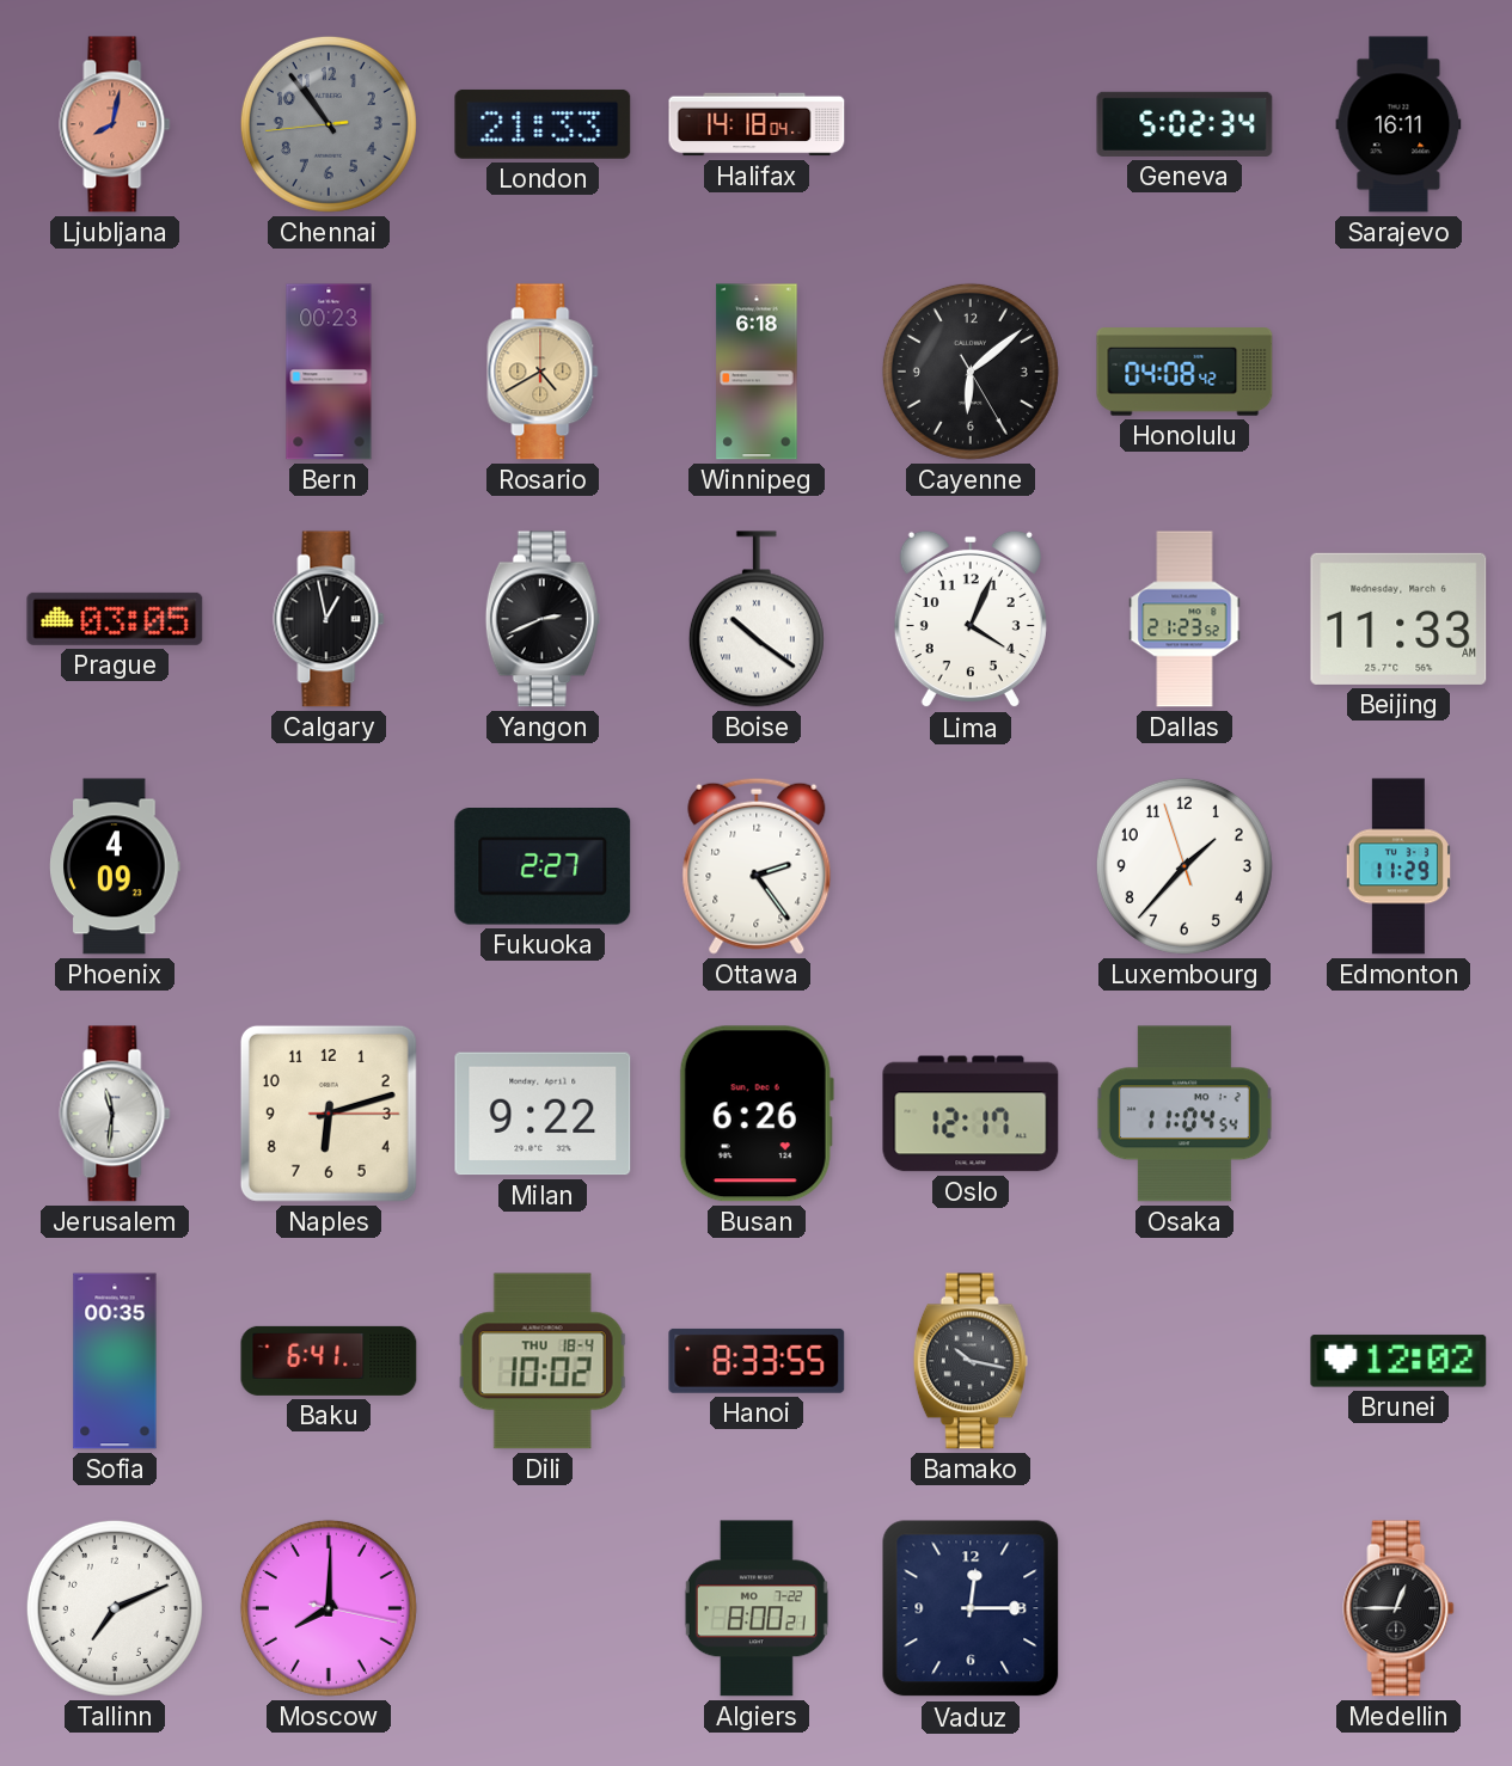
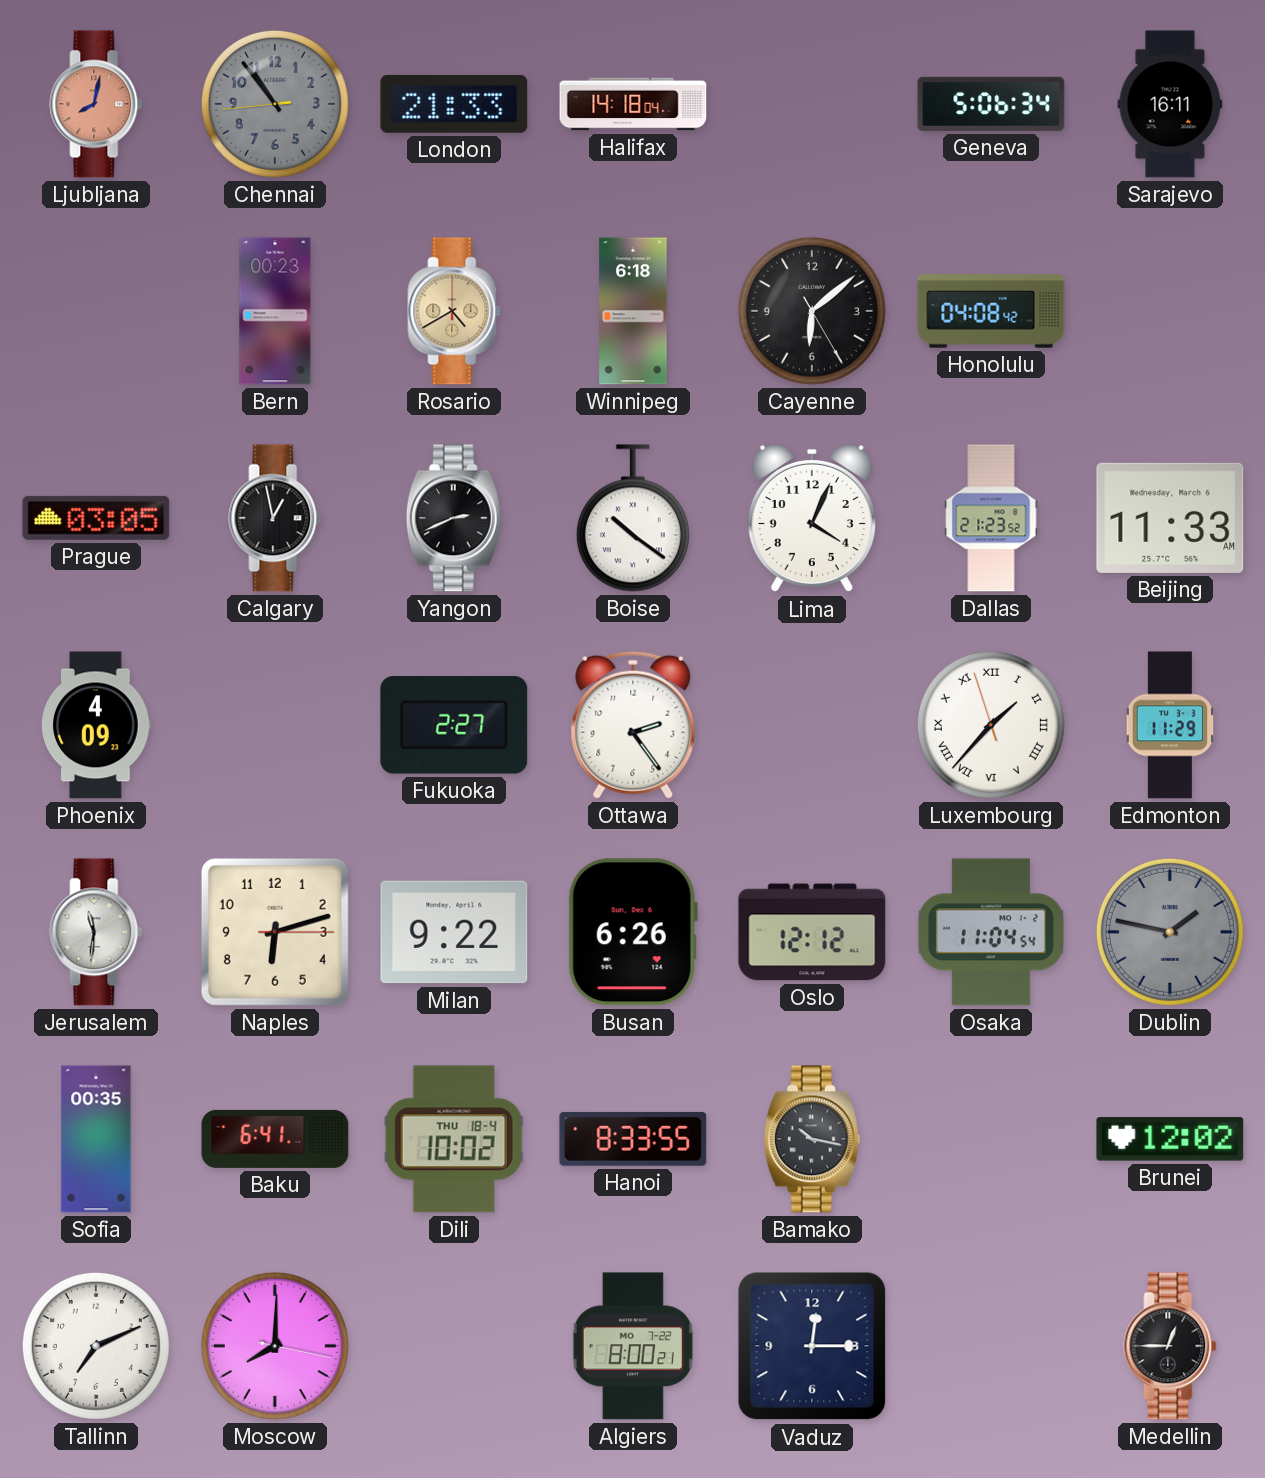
Geneva: 5:02 -> 5:06
Luxembourg numerals: Arabic -> Roman
Oslo: 12:17 -> 12:12
Dublin: none -> 1:47
